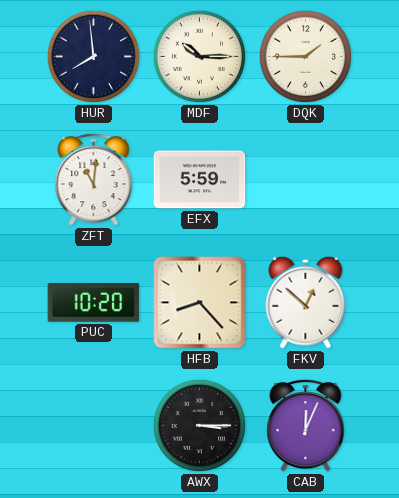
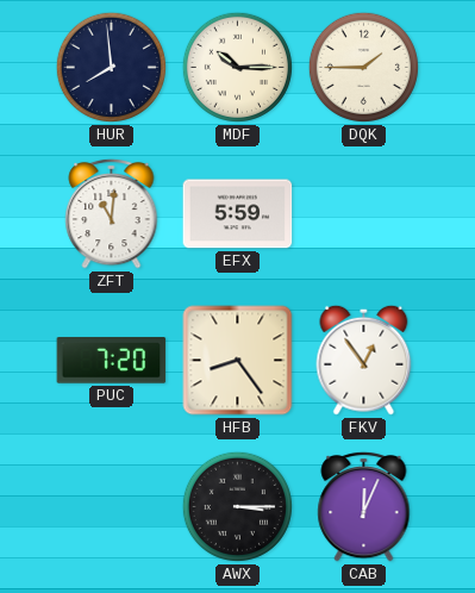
PUC: 10:20 -> 7:20
HFB: 8:23 -> 8:24
FKV: 12:52 -> 12:54
